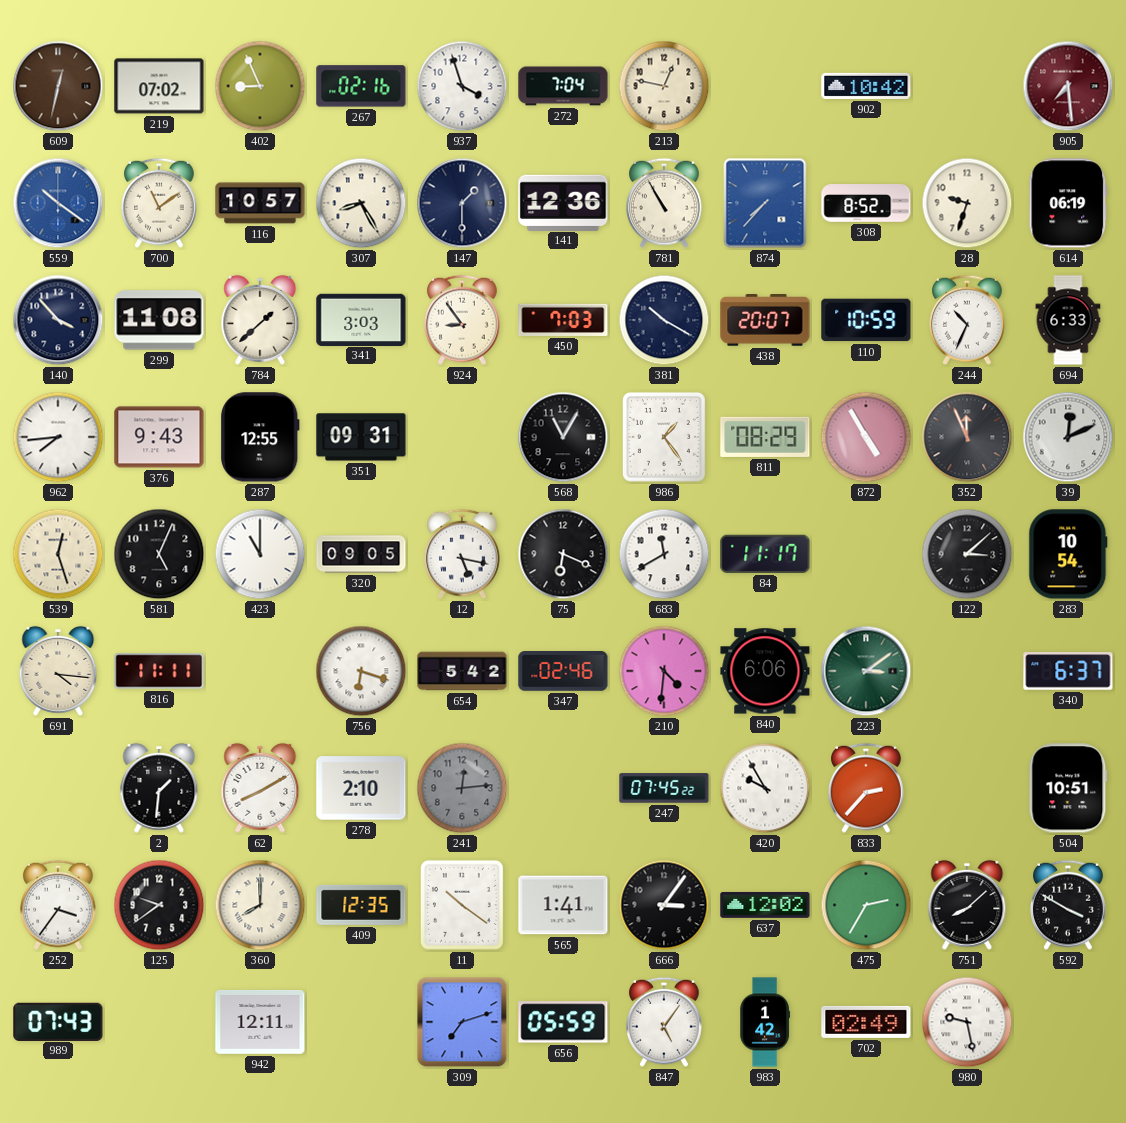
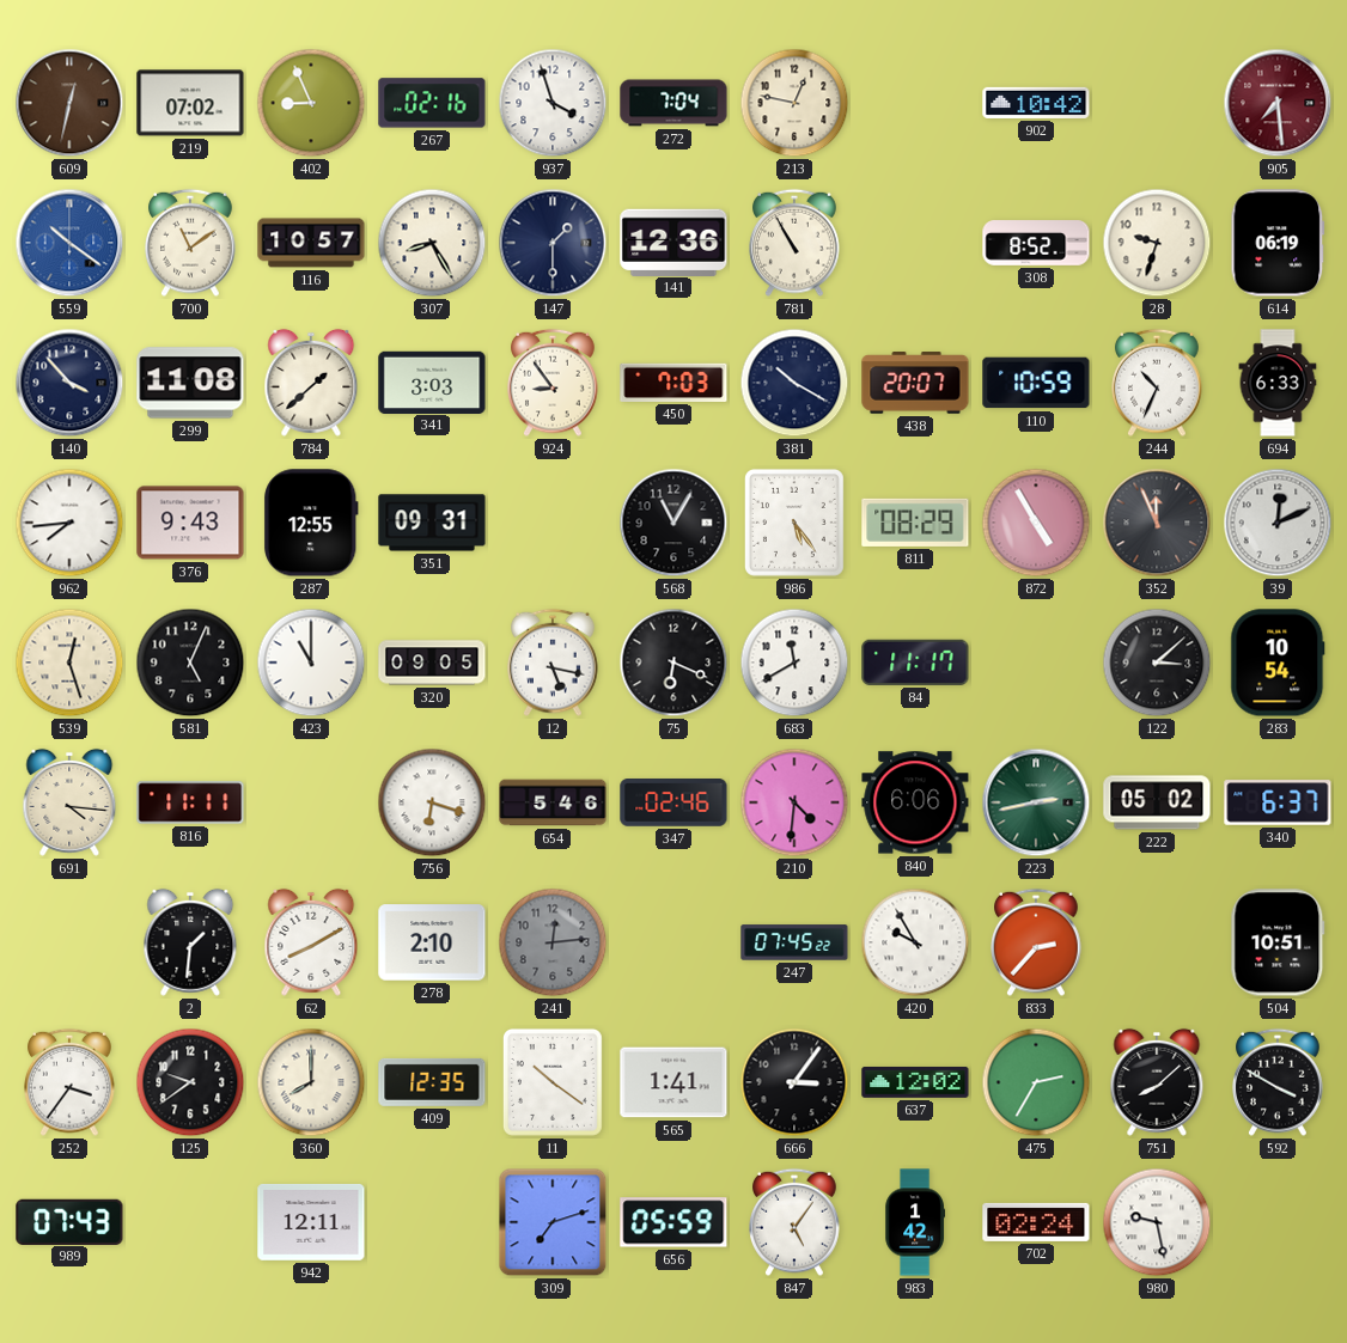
874: 7:37 -> none
986: 1:24 -> 5:24
654: 5:42 -> 5:46
223: 3:09 -> 2:43
222: none -> 05:02
702: 02:49 -> 02:24
